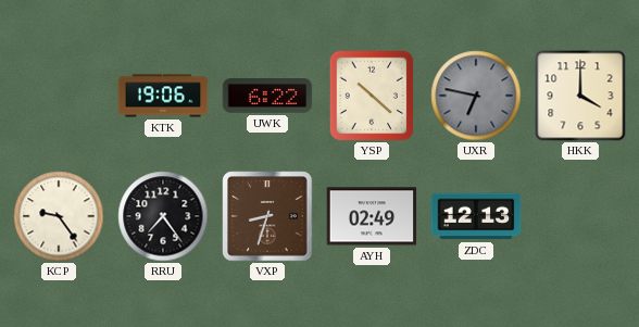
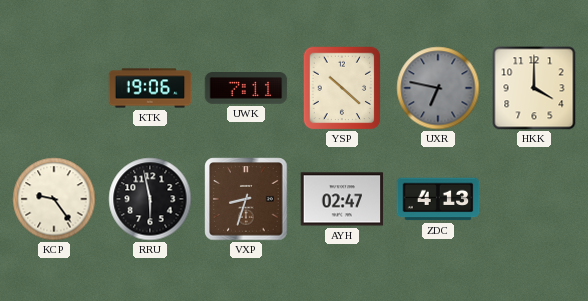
UWK: 6:22 -> 7:11
RRU: 7:24 -> 5:58
AYH: 02:49 -> 02:47
ZDC: 12:13 -> 4:13
